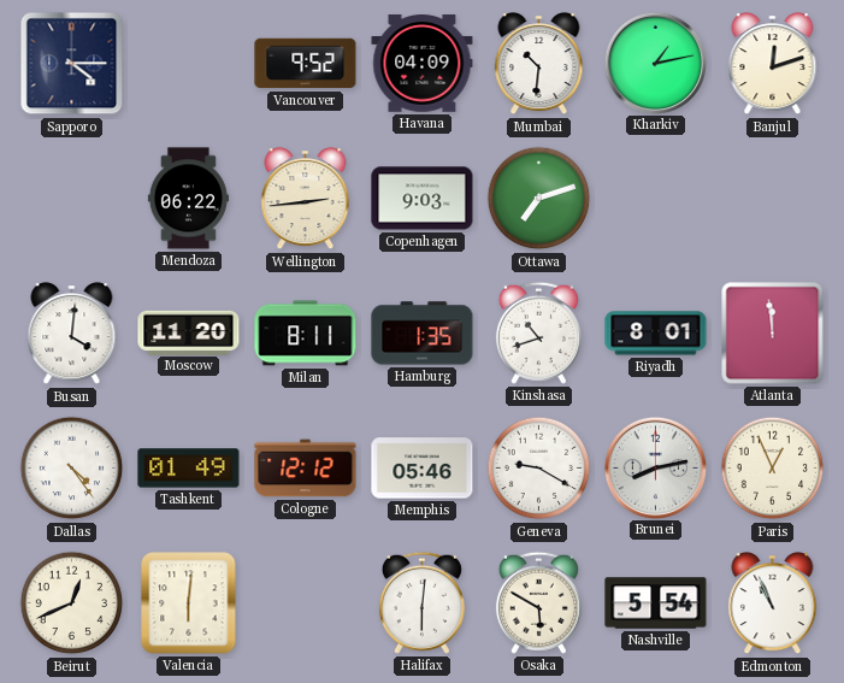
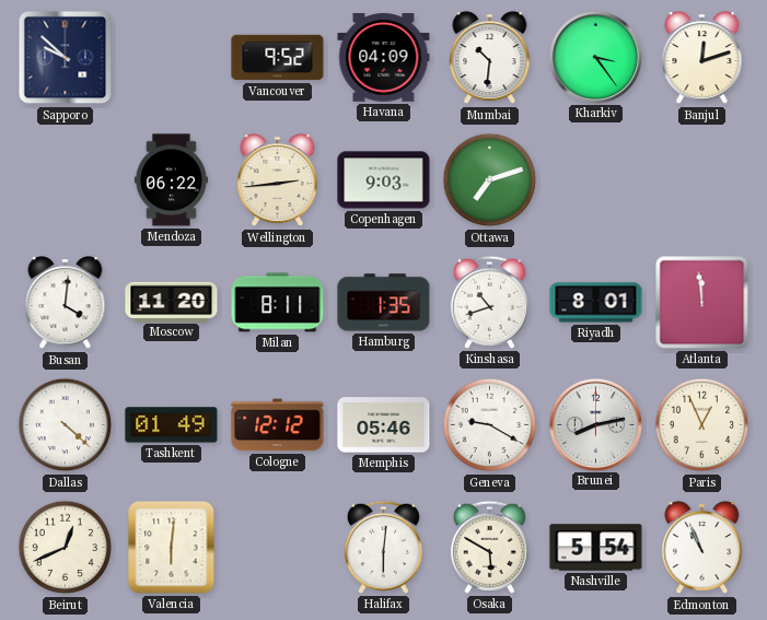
Sapporo: 4:15 -> 9:52
Kharkiv: 1:13 -> 3:24
Dallas: 4:24 -> 4:22
